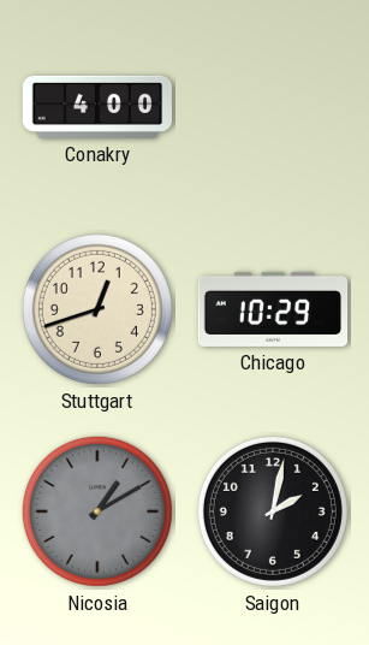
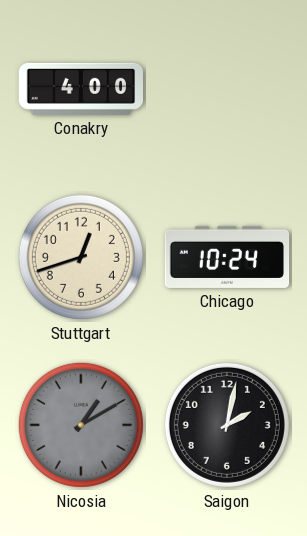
Chicago: 10:29 -> 10:24
